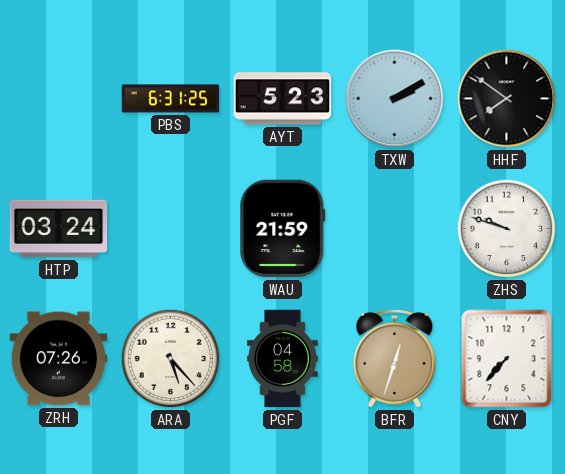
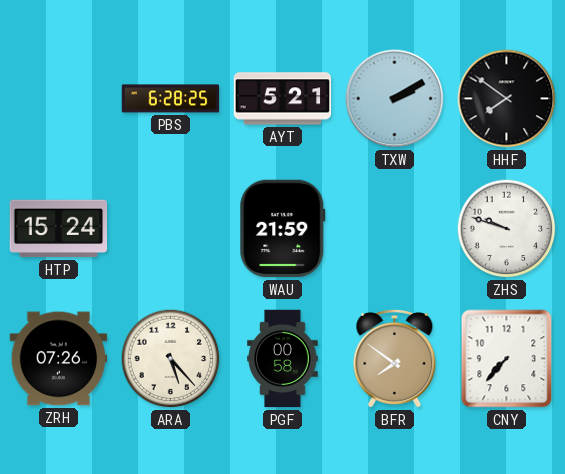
PBS: 6:31 -> 6:28
AYT: 5:23 -> 5:21
HTP: 03:24 -> 15:24
PGF: 04:58 -> 00:58
BFR: 12:33 -> 7:51
